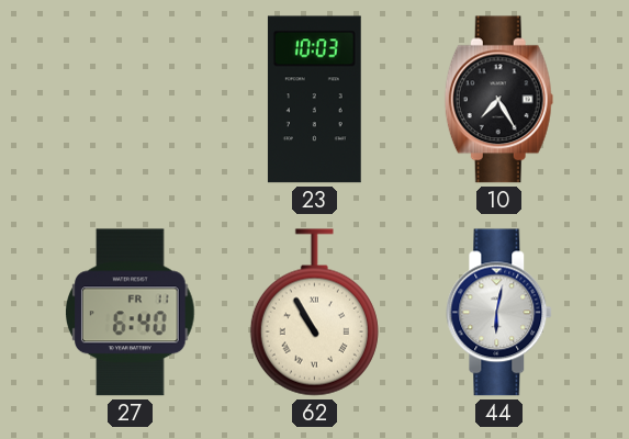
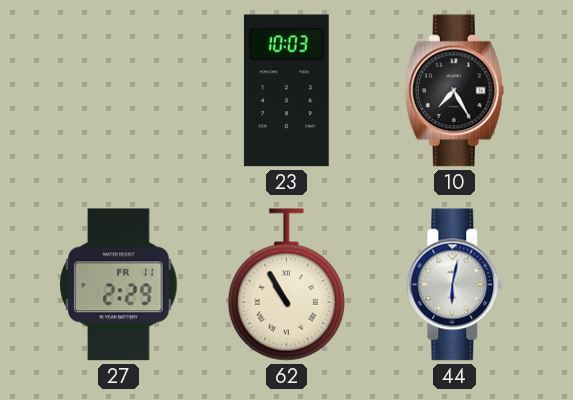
27: 6:40 -> 2:29
